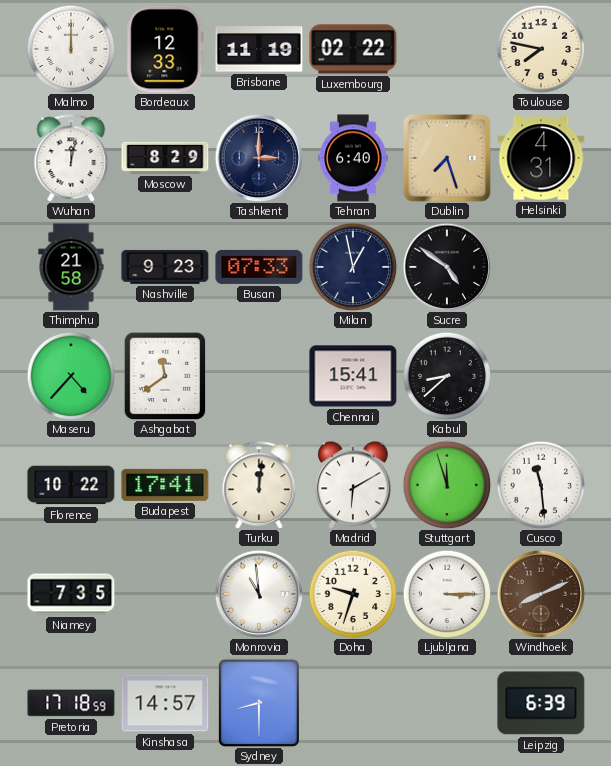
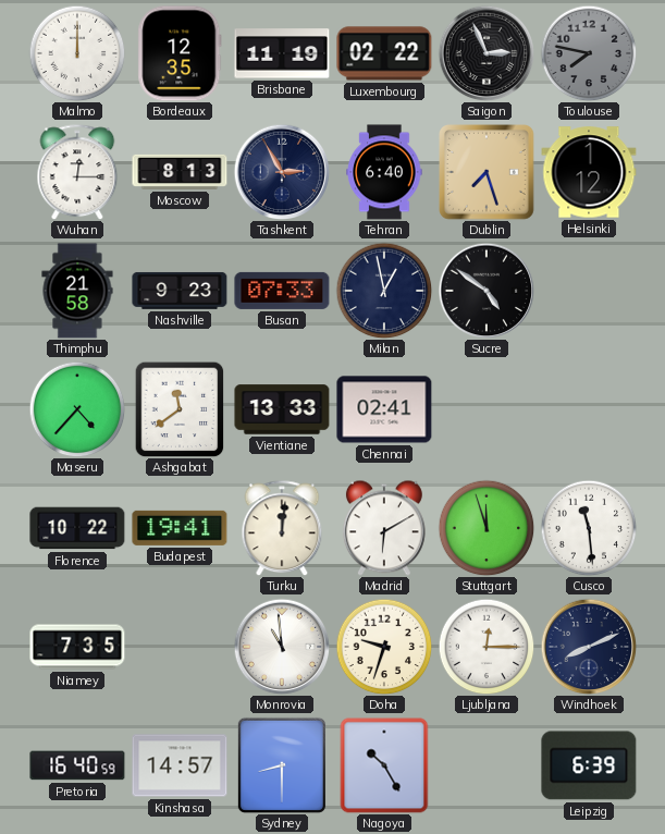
Bordeaux: 12:33 -> 12:35
Saigon: none -> 2:56
Toulouse dial: cream -> grey
Wuhan: 12:02 -> 12:15
Moscow: 8:29 -> 8:13
Tashkent: 3:00 -> 2:55
Helsinki: 4:31 -> 1:12
Vientiane: none -> 13:33
Chennai: 15:41 -> 02:41
Kabul: 8:38 -> none
Budapest: 17:41 -> 19:41
Ljubljana: 3:15 -> 12:15
Windhoek dial: brown -> navy
Pretoria: 17:18 -> 16:40
Nagoya: none -> 10:25
